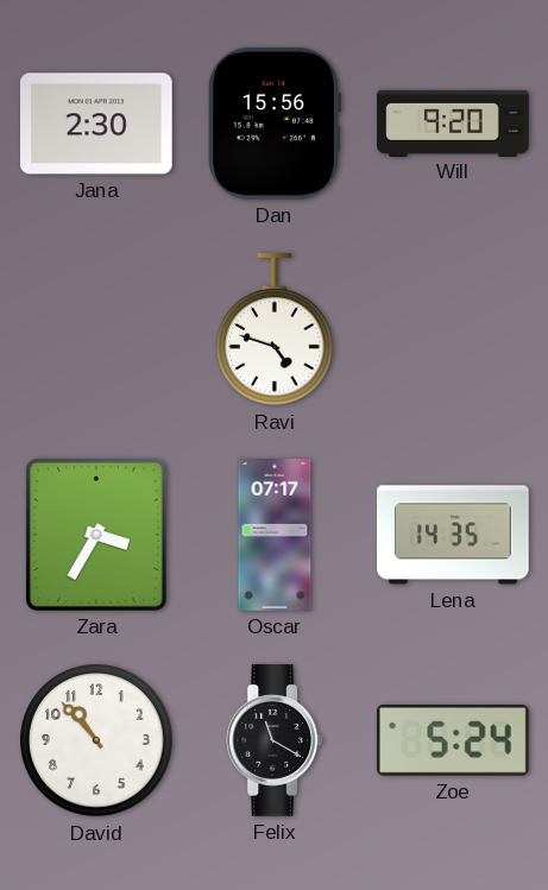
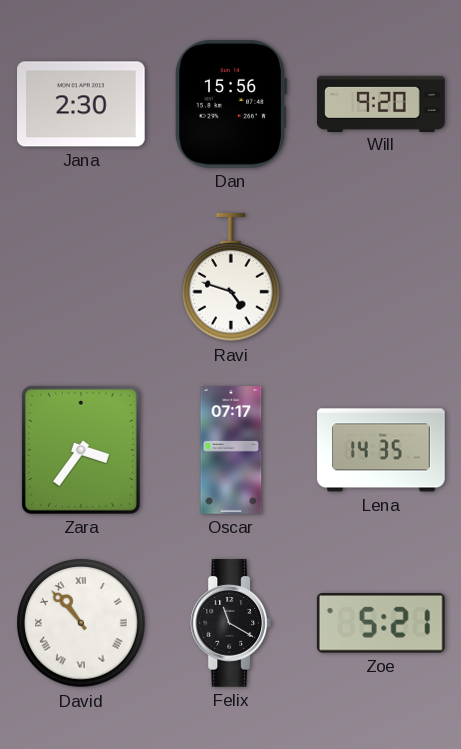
Zara: 3:35 -> 3:36
David numerals: Arabic -> Roman
Zoe: 5:24 -> 5:21
